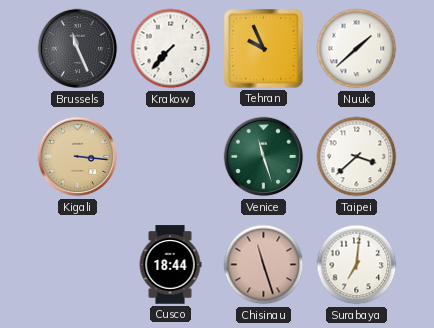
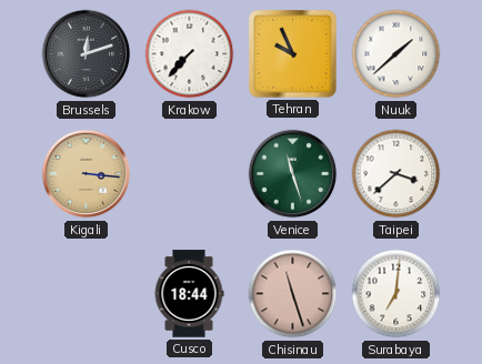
Brussels: 11:26 -> 12:12
